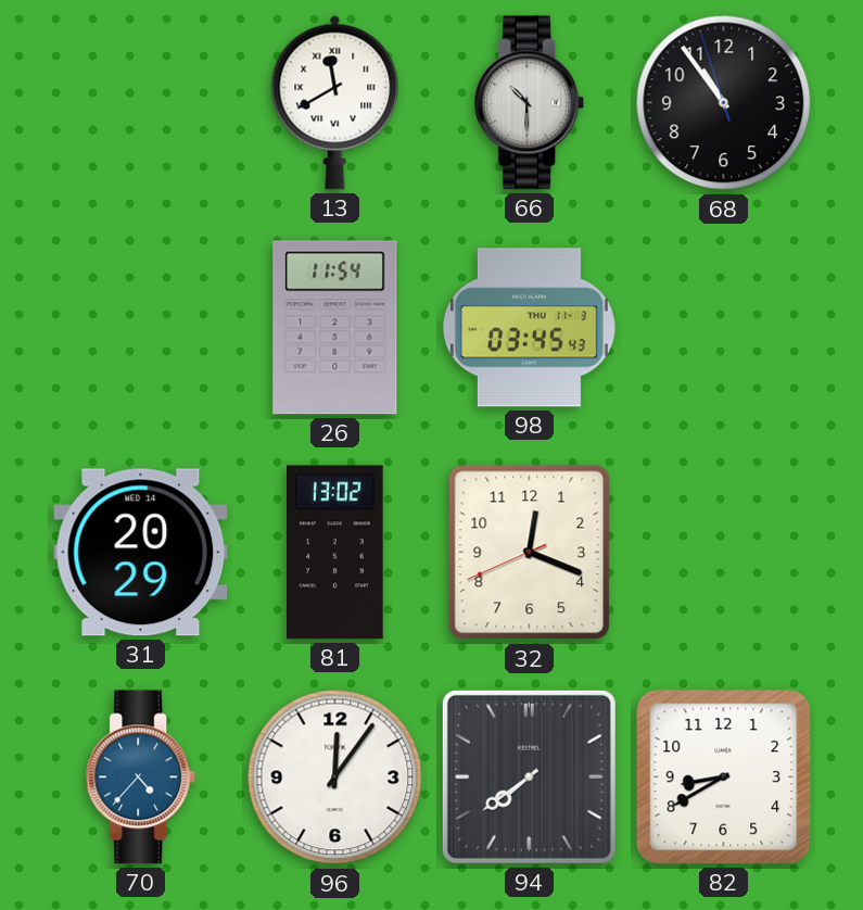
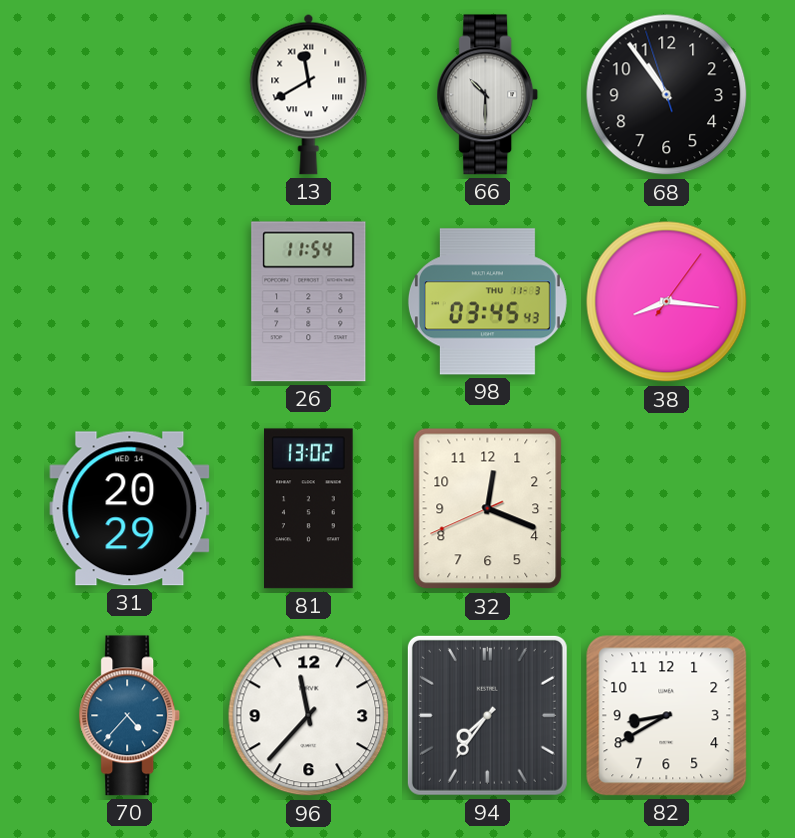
38: none -> 8:16
96: 12:06 -> 11:37
94: 7:39 -> 7:36
